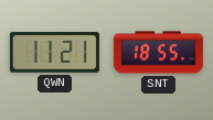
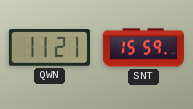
SNT: 18:55 -> 15:59
